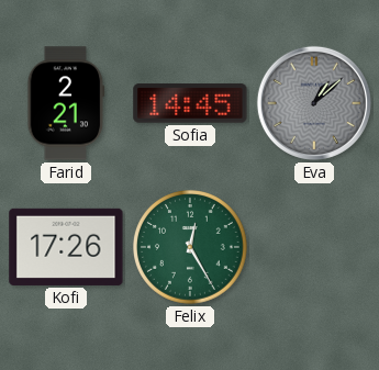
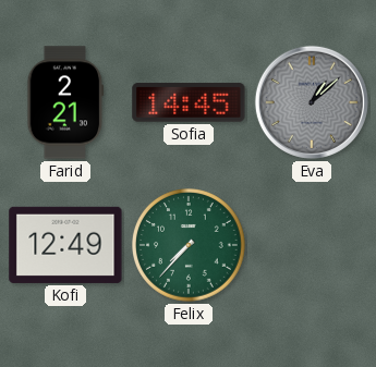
Kofi: 17:26 -> 12:49
Felix: 12:25 -> 7:37
